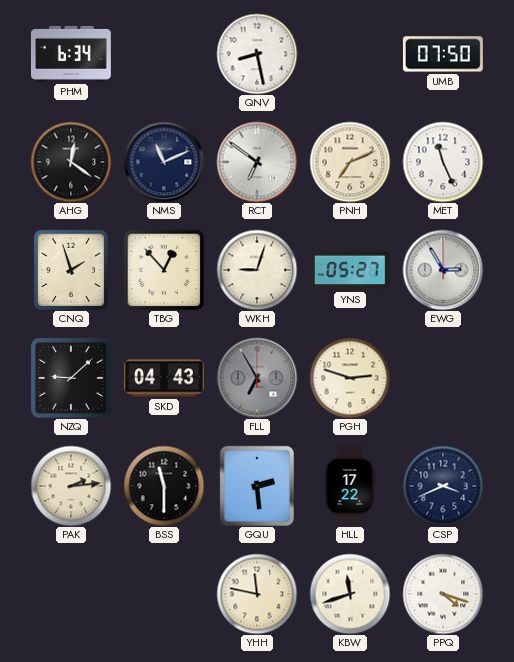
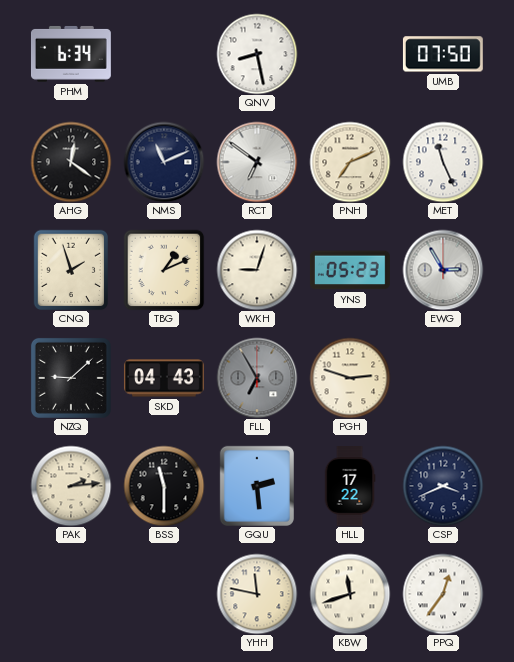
TBG: 12:53 -> 1:11
YNS: 05:27 -> 05:23
PPQ: 4:18 -> 12:36
